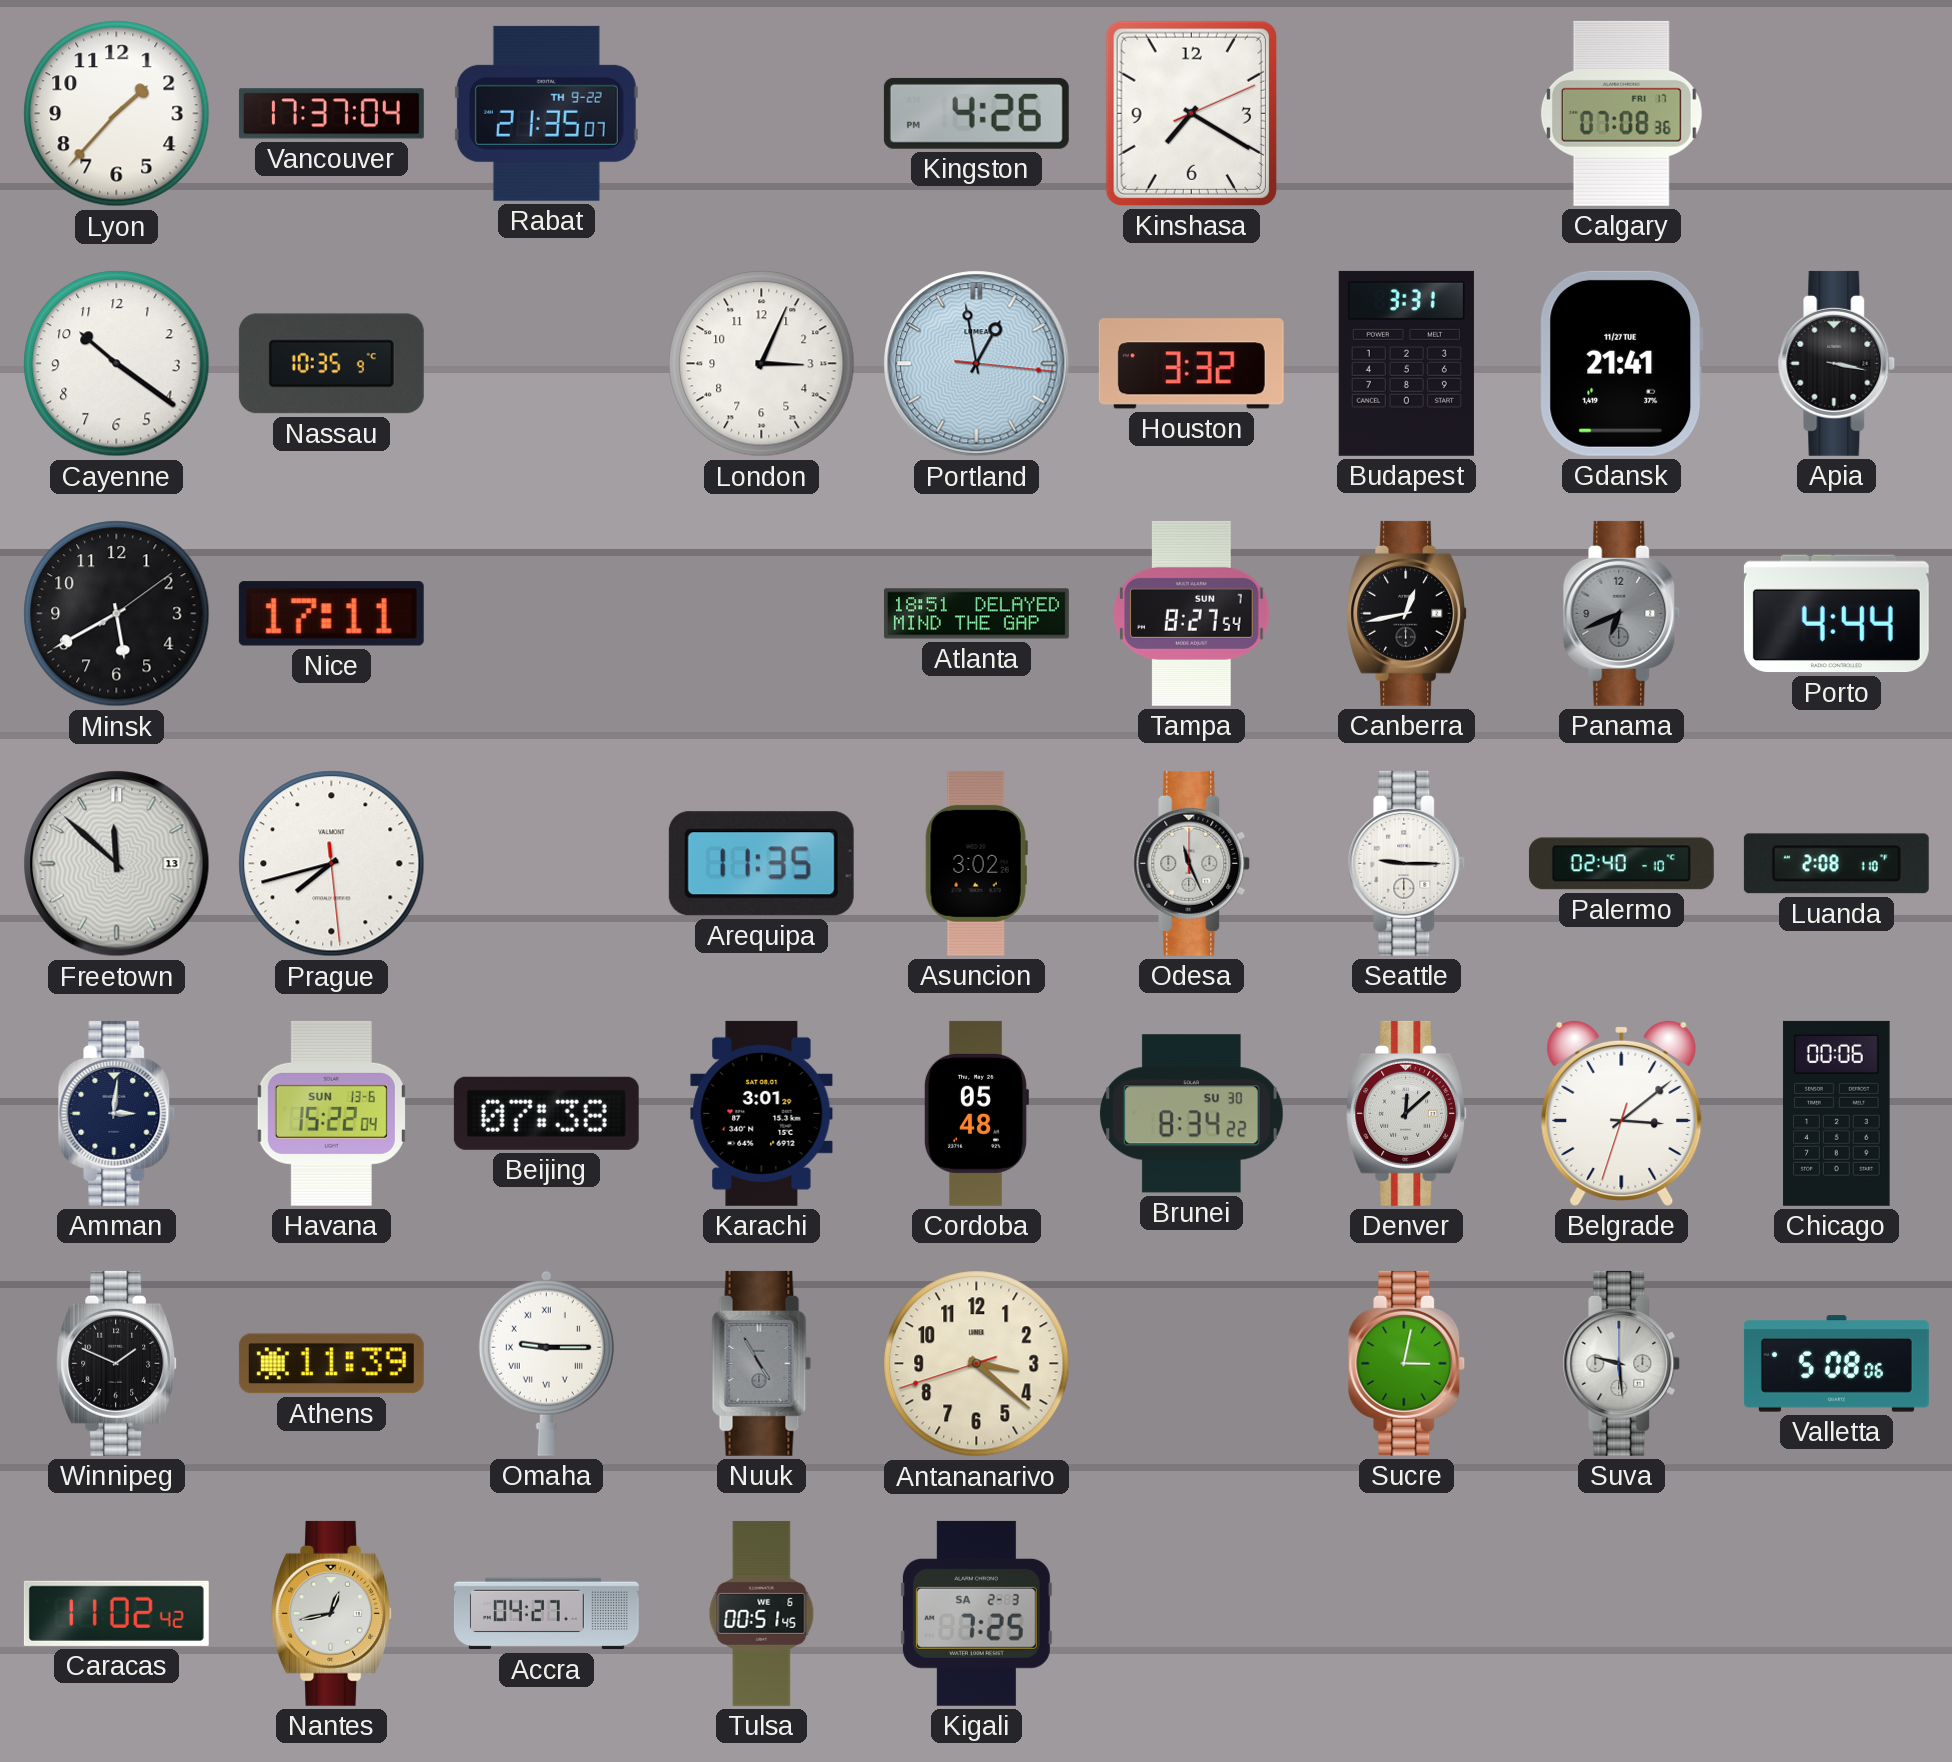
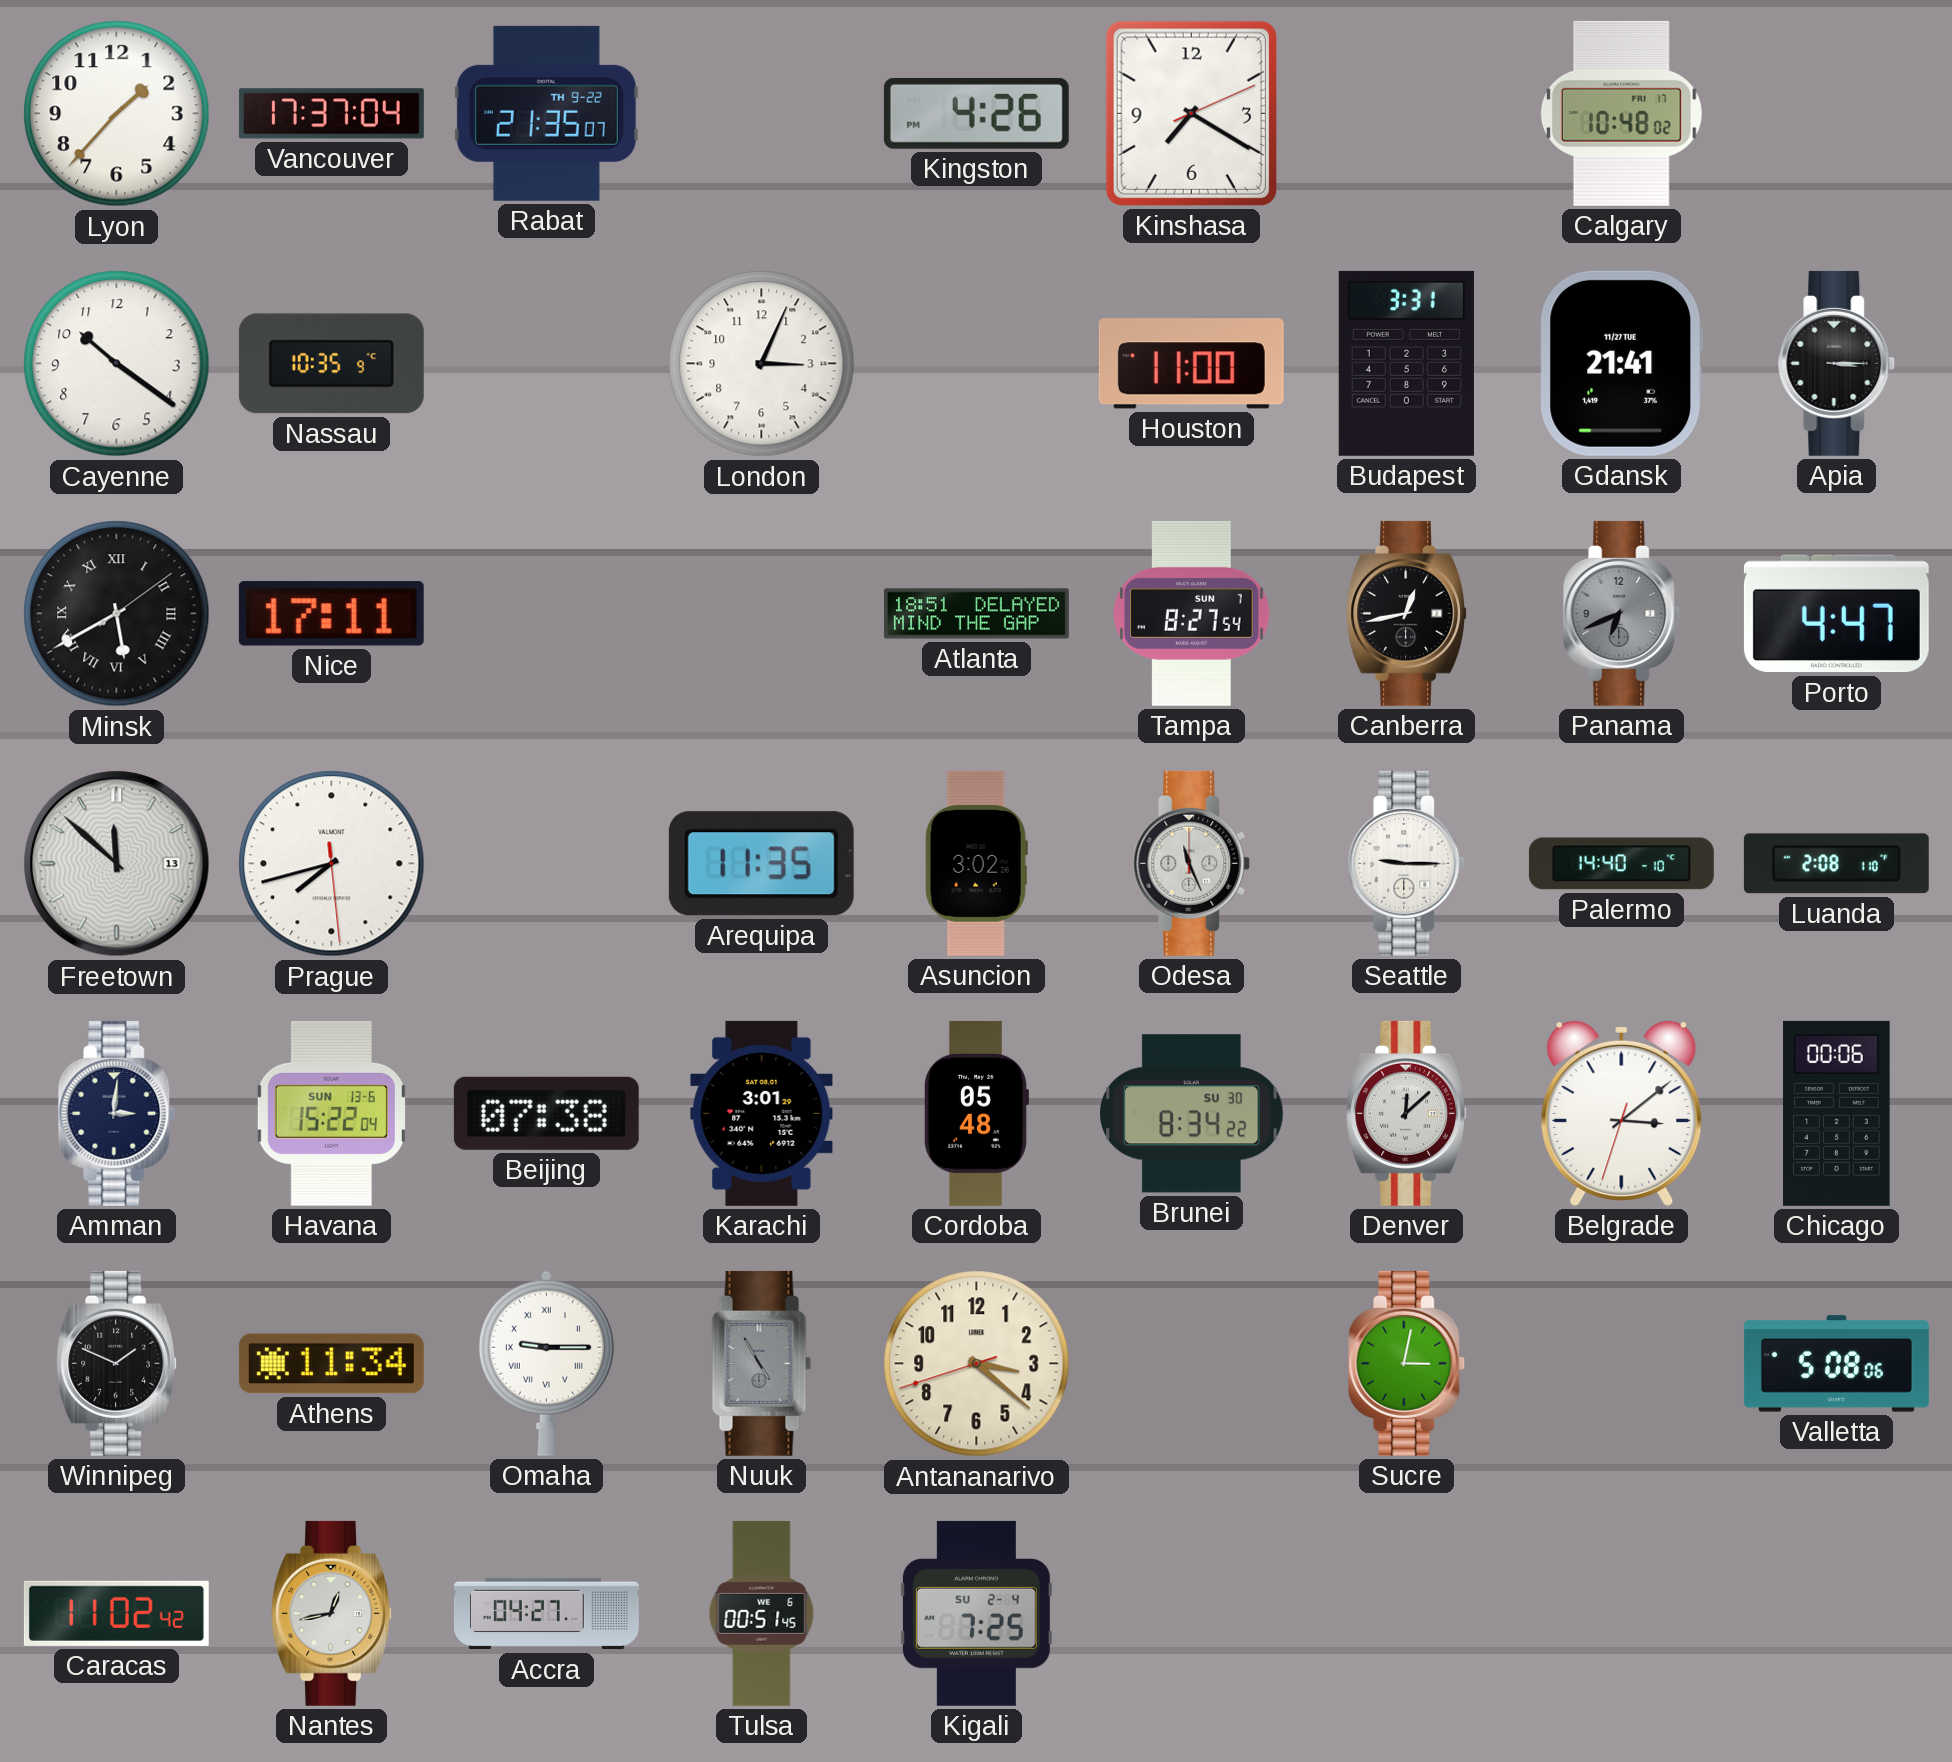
Calgary: 07:08 -> 10:48
Portland: 12:58 -> none
Houston: 3:32 -> 11:00
Apia: 3:17 -> 3:15
Minsk numerals: Arabic -> Roman
Porto: 4:44 -> 4:47
Palermo: 02:40 -> 14:40
Athens: 11:39 -> 11:34
Suva: 9:29 -> none
Kigali date: SA 2-3 -> SU 2-4
